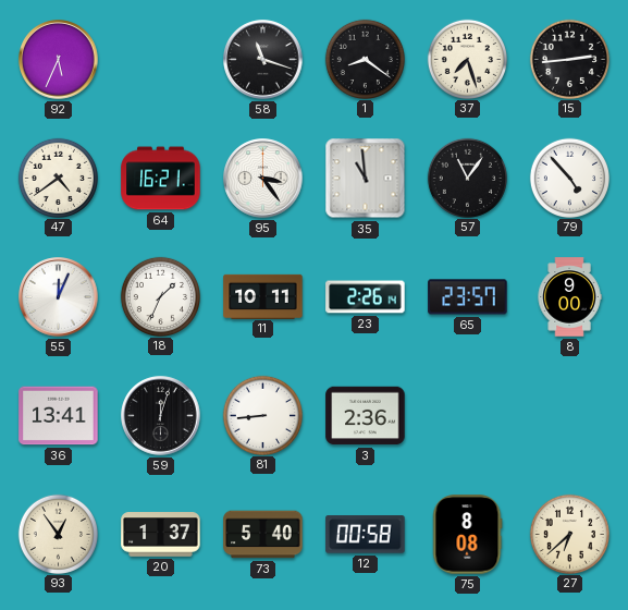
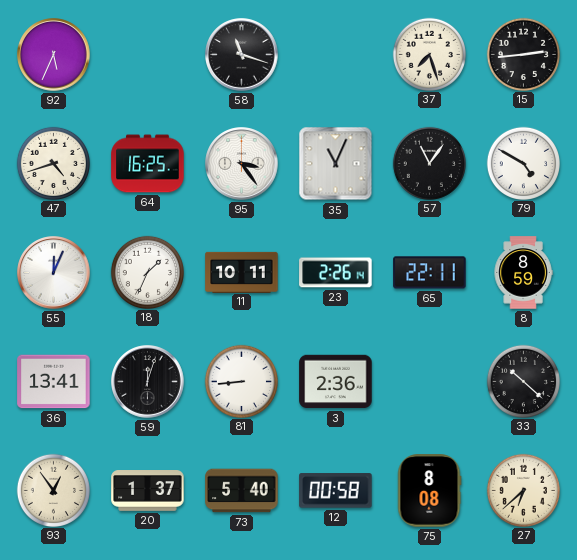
1: 8:21 -> none
47: 4:39 -> 4:42
64: 16:21 -> 16:25
35: 10:59 -> 11:04
79: 4:53 -> 4:50
65: 23:57 -> 22:11
8: 9:00 -> 8:59
33: none -> 10:22
